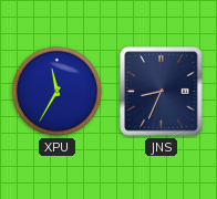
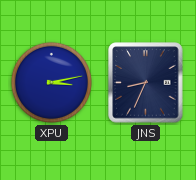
XPU: 11:35 -> 3:13
